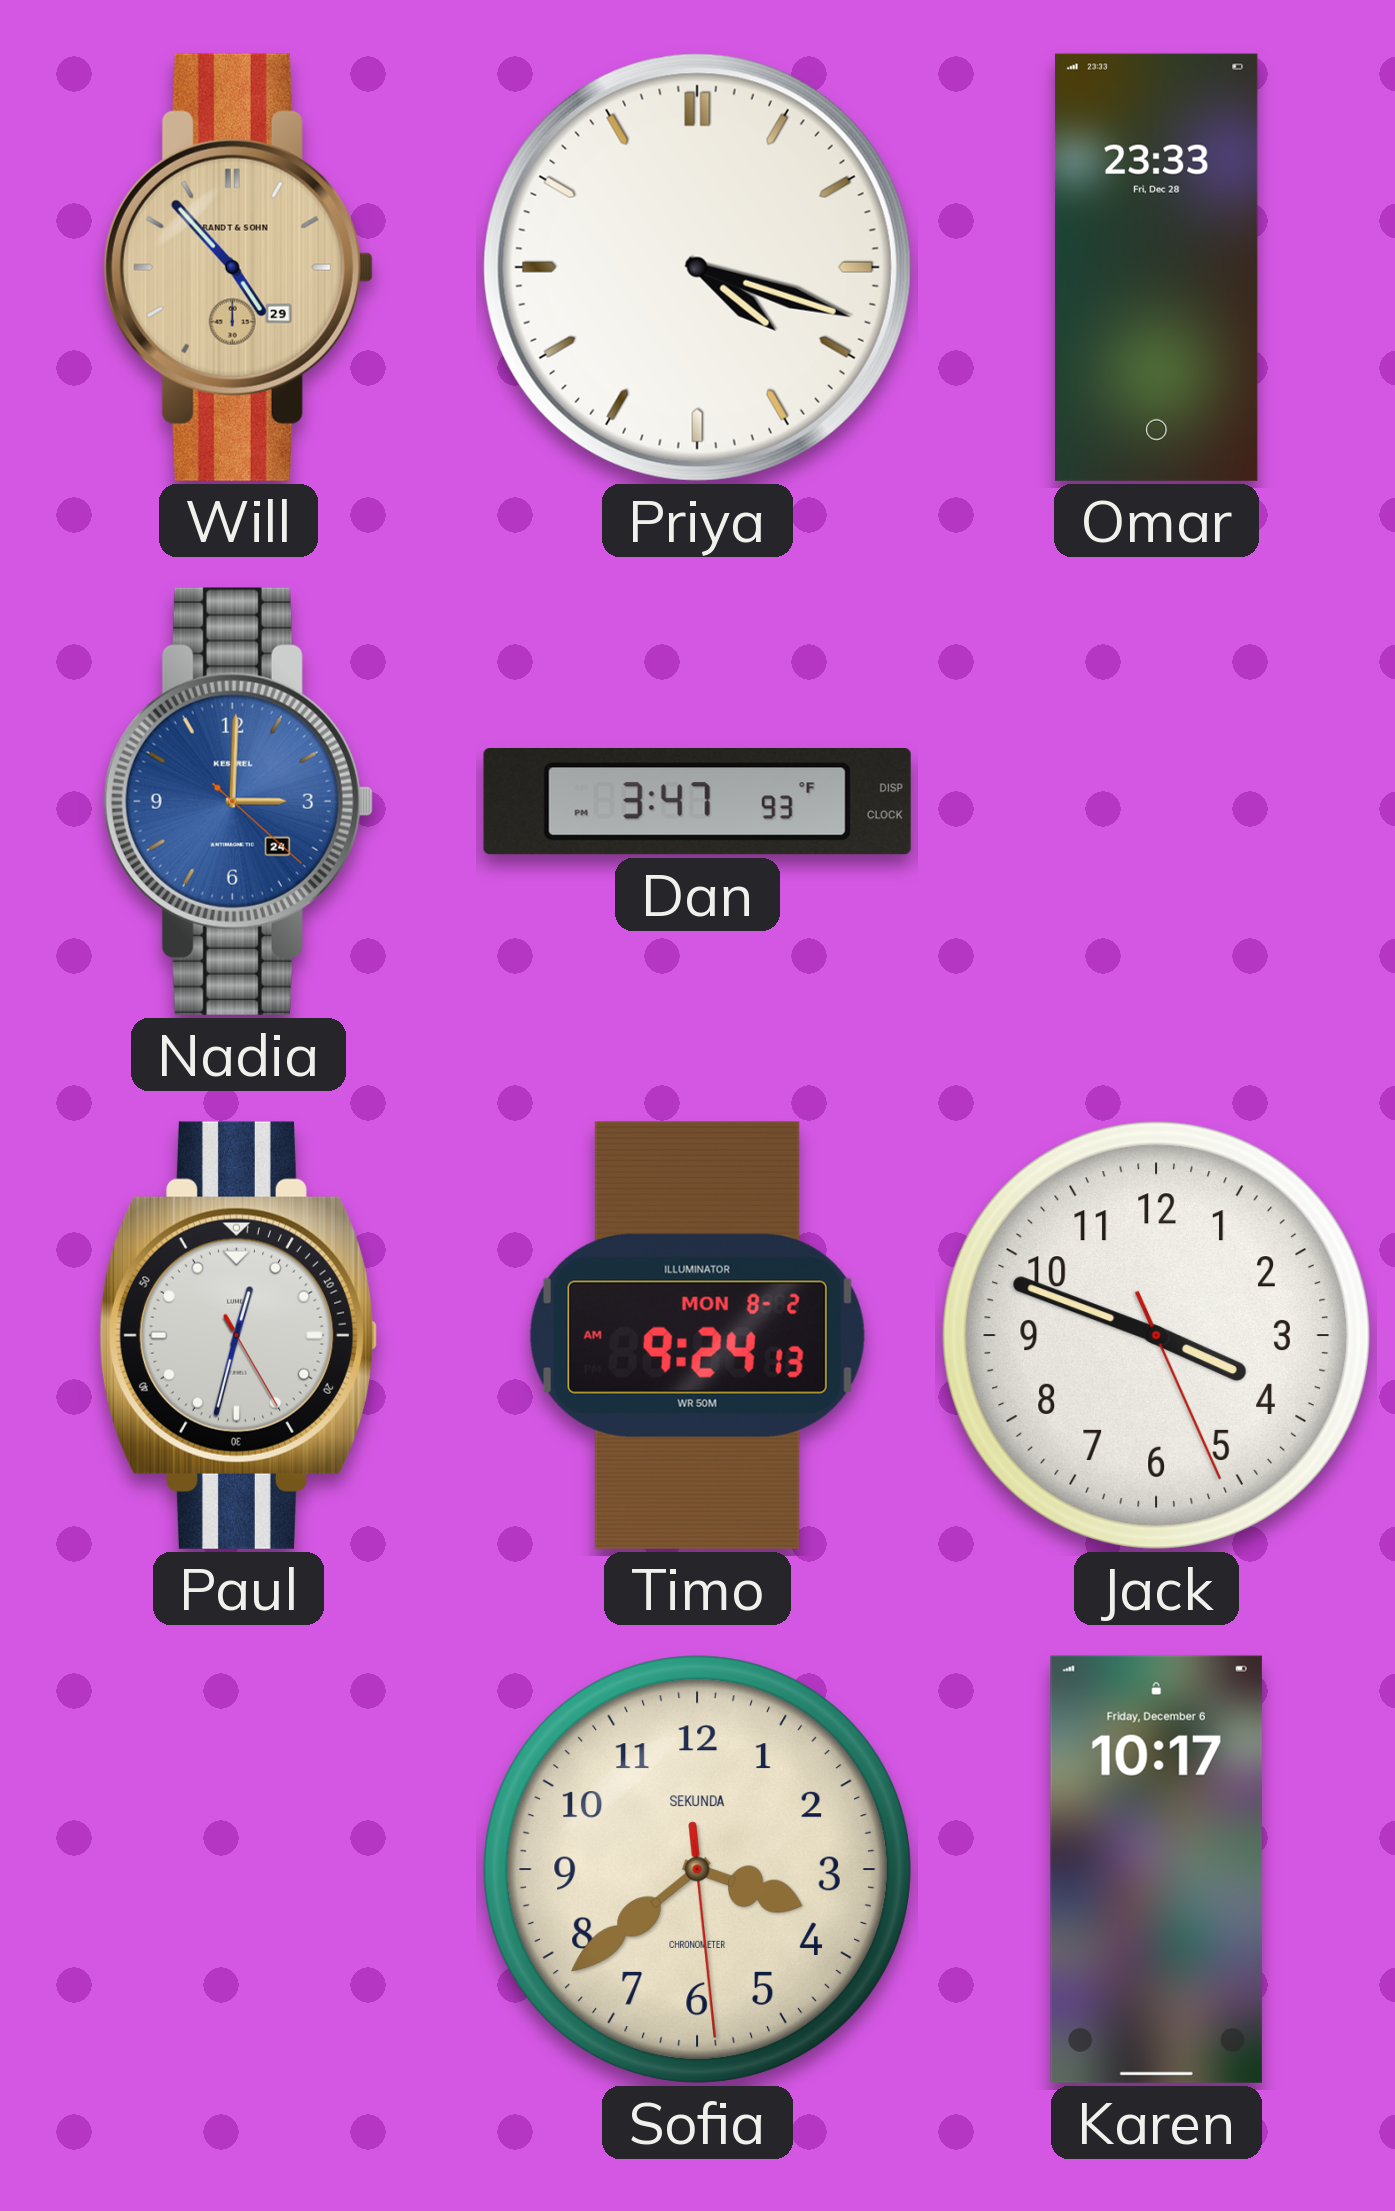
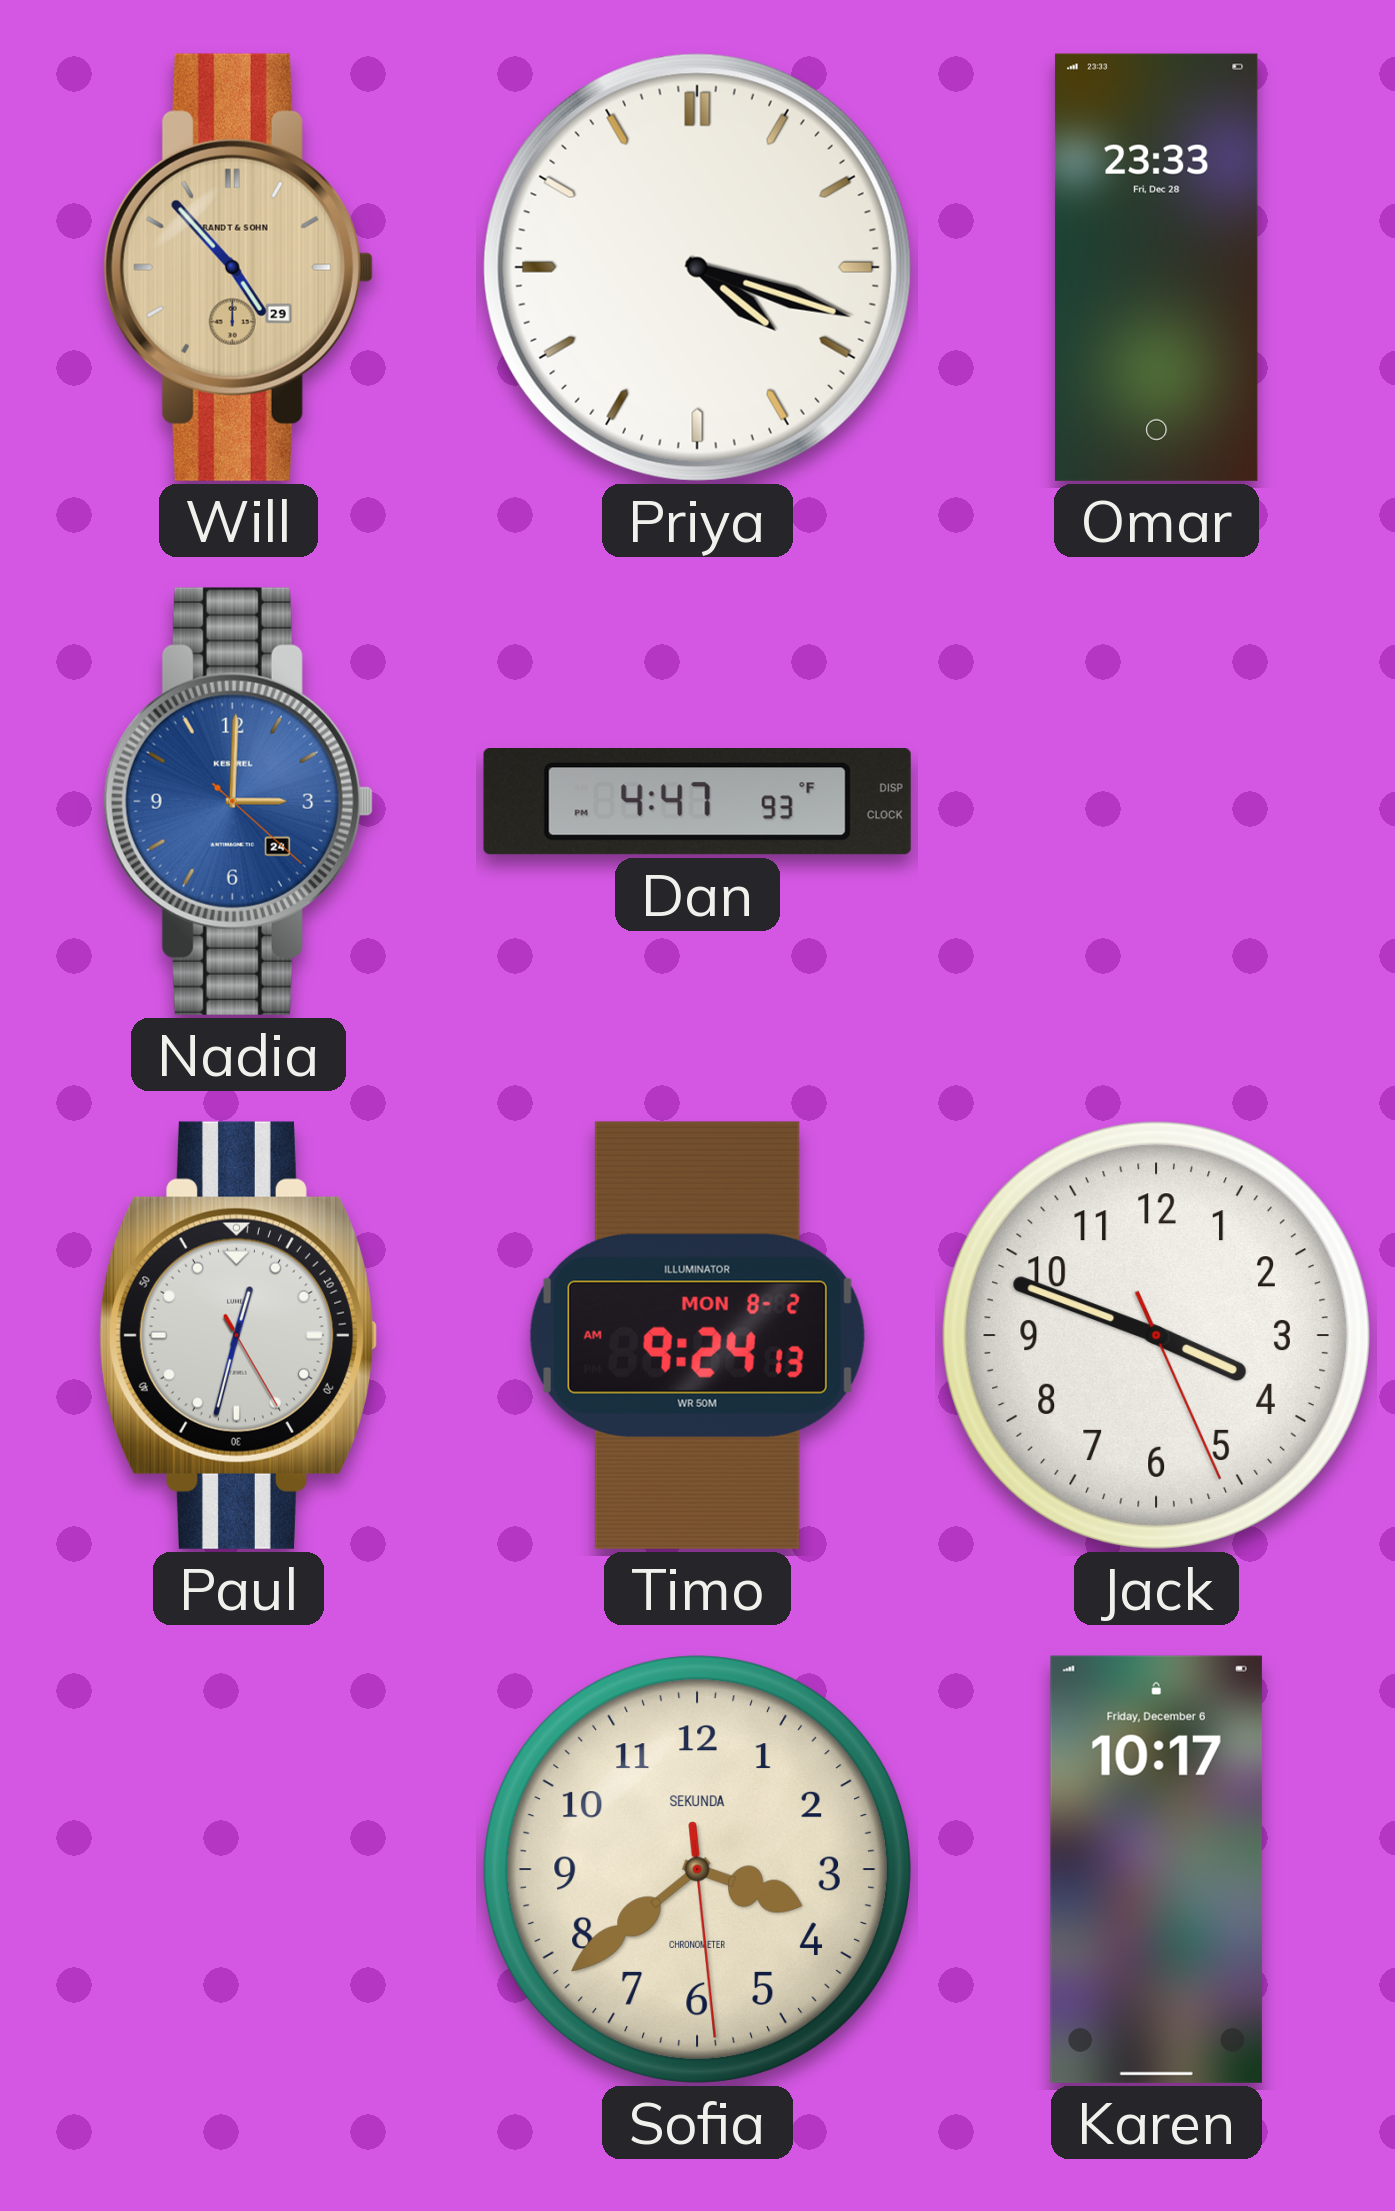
Dan: 3:47 -> 4:47
